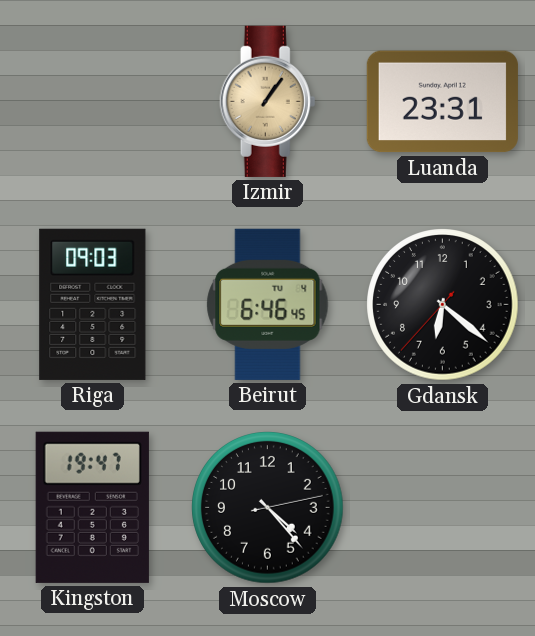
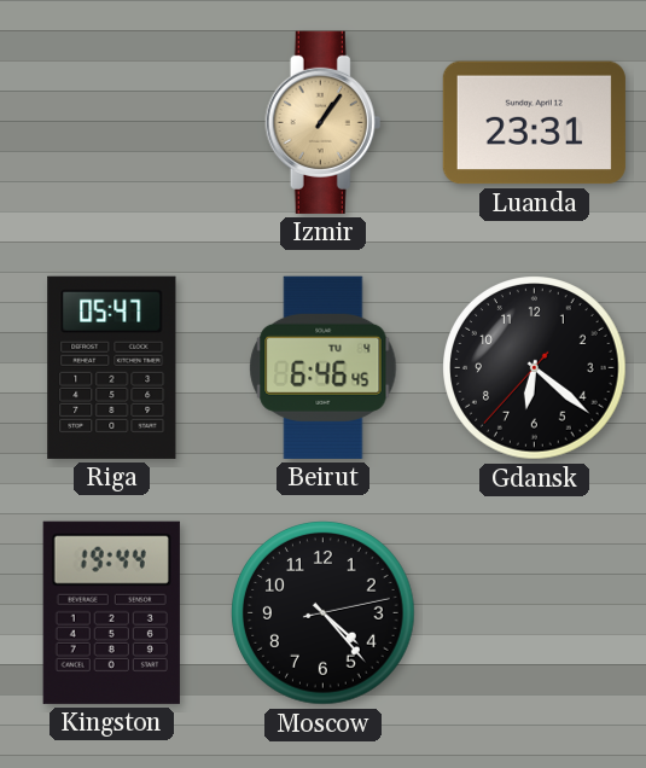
Riga: 09:03 -> 05:47
Kingston: 19:47 -> 19:44
